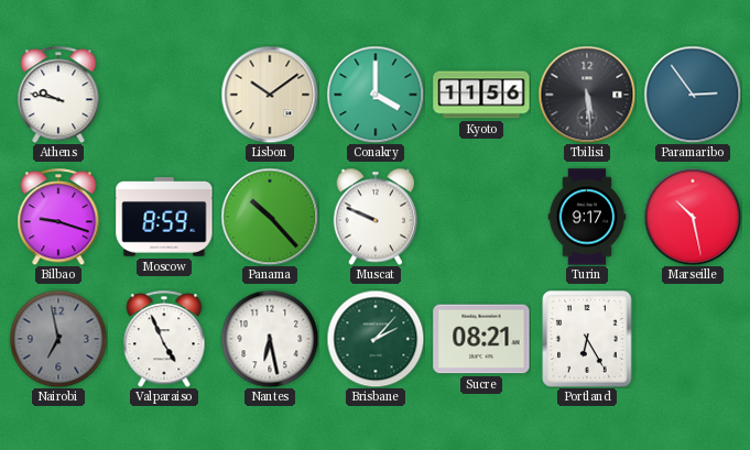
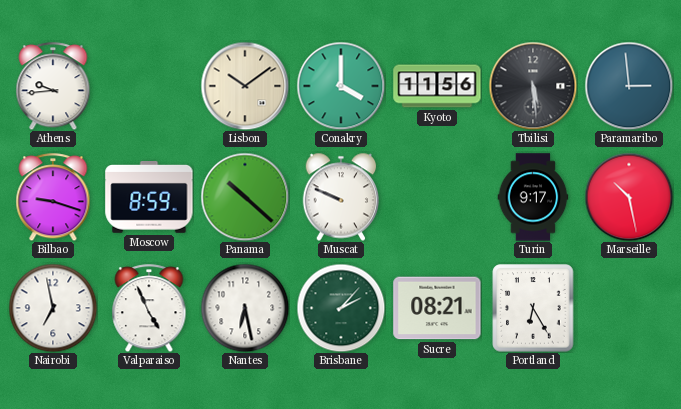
Athens: 9:47 -> 9:44
Paramaribo: 2:54 -> 2:59
Panama: 10:23 -> 10:22
Nairobi dial: grey -> white
